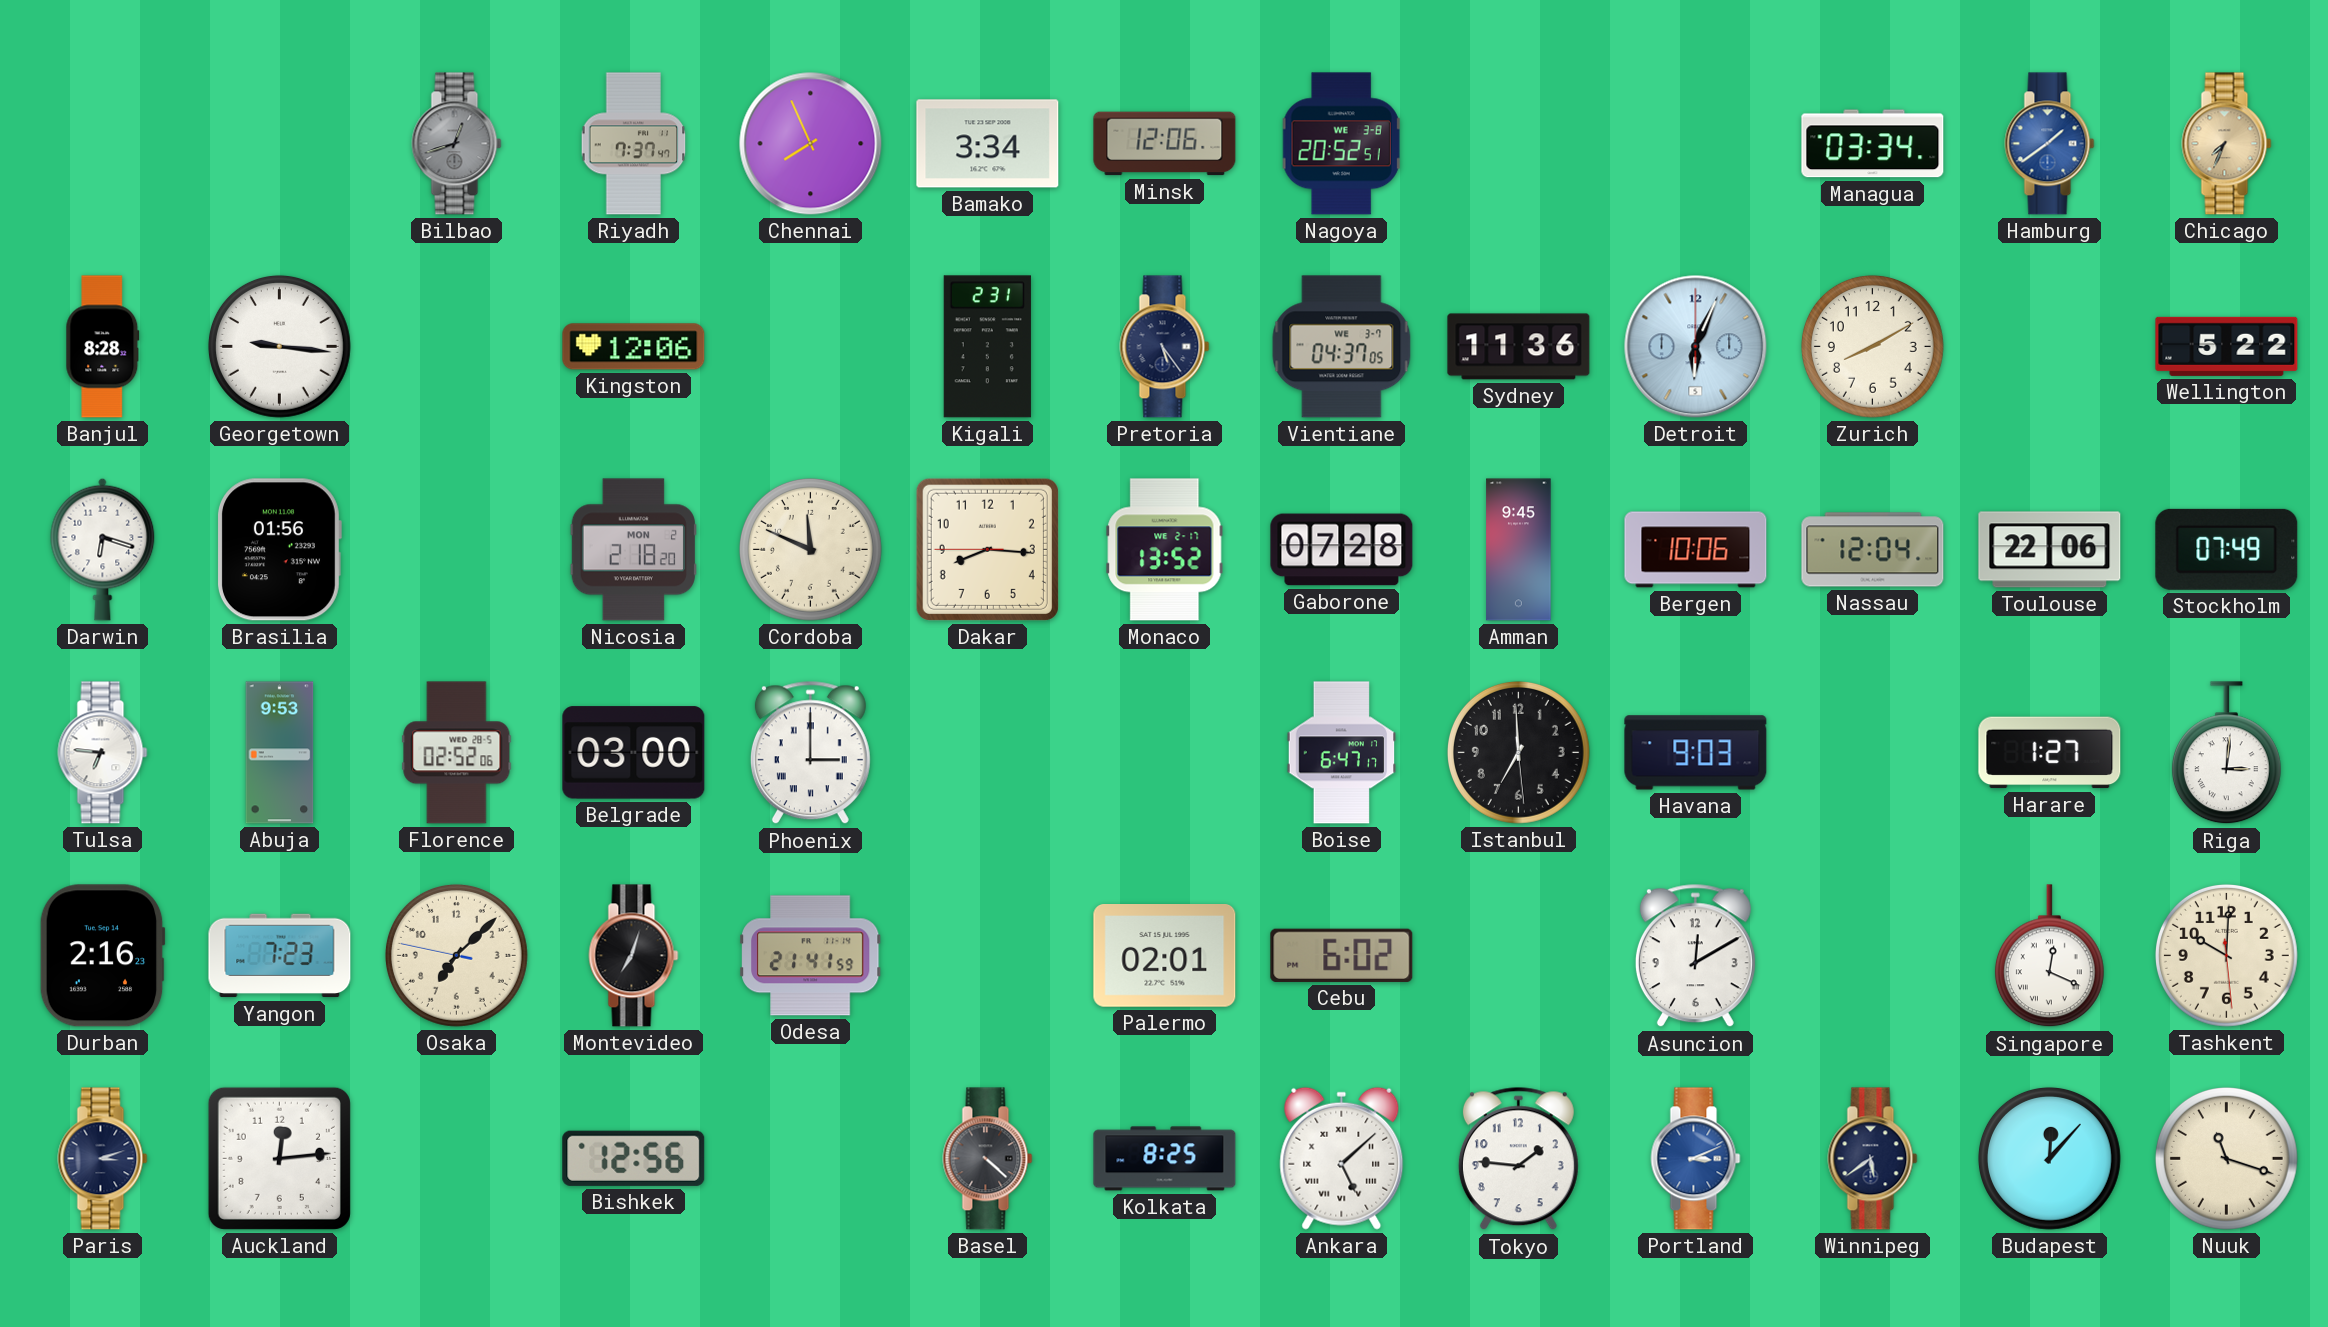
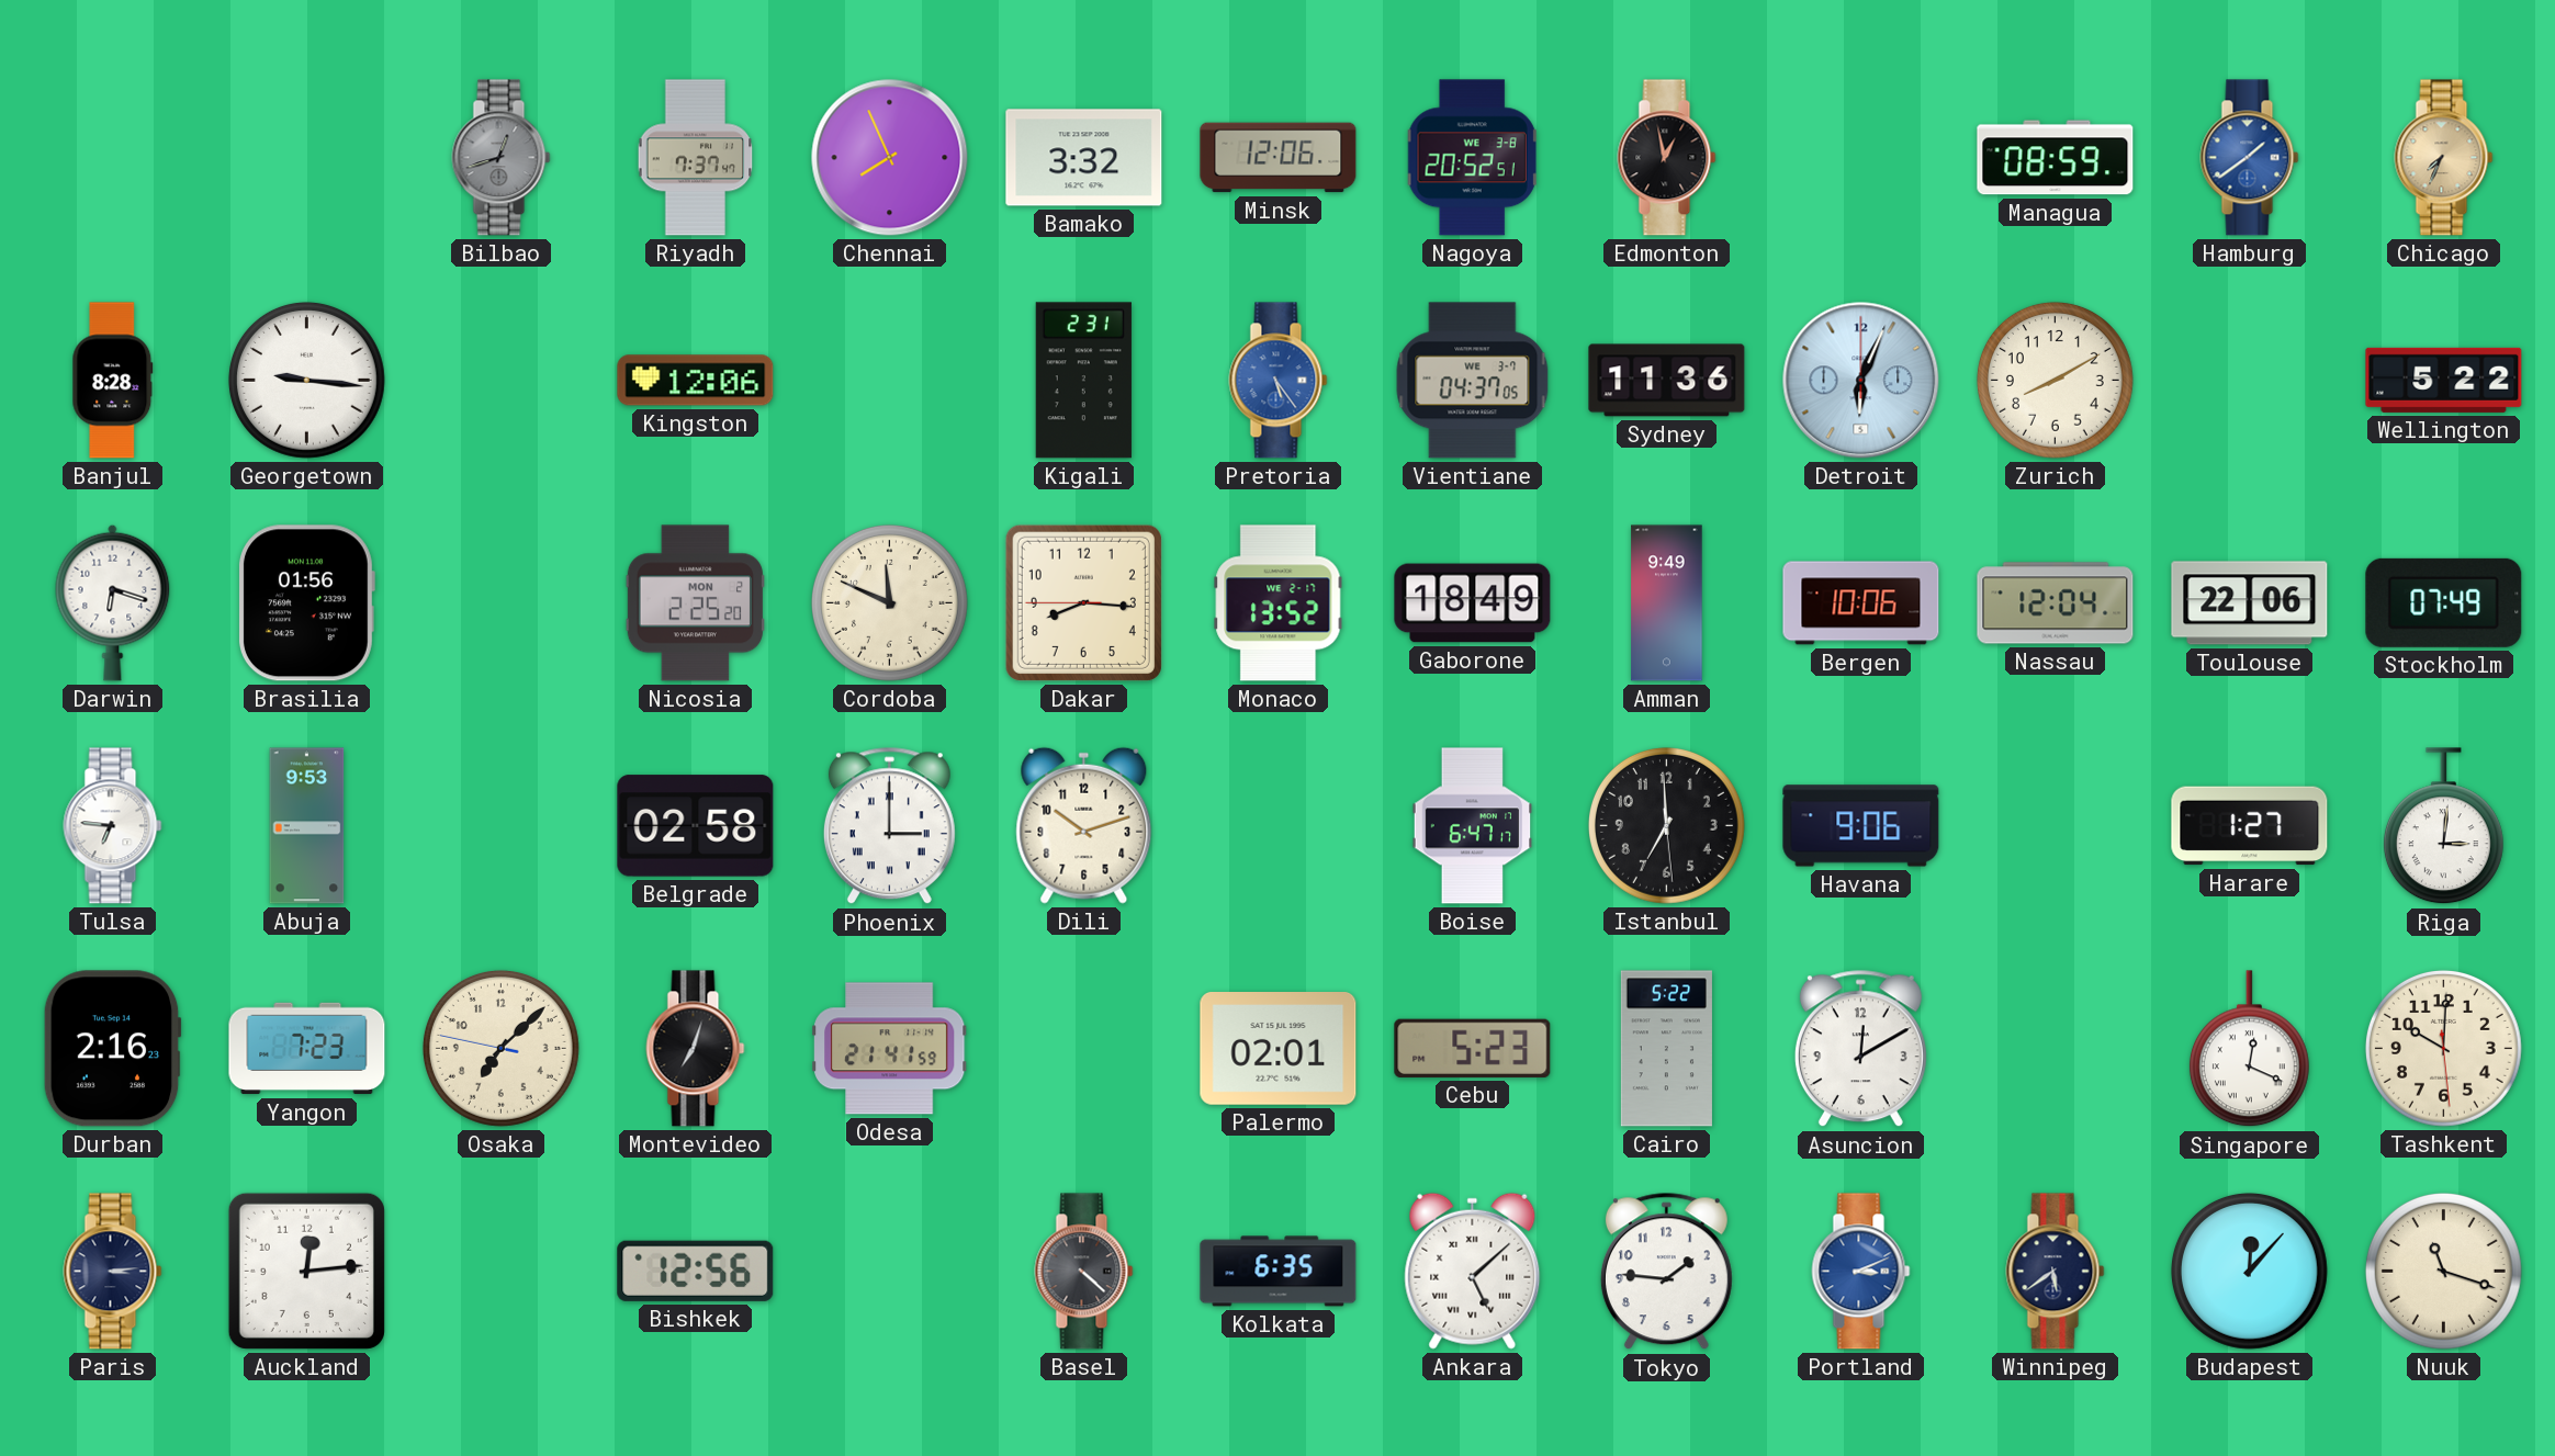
Bamako: 3:34 -> 3:32
Edmonton: none -> 12:58
Managua: 03:34 -> 08:59
Pretoria dial: navy -> blue
Nicosia: 2:18 -> 2:25
Gaborone: 07:28 -> 18:49
Amman: 9:45 -> 9:49
Florence: 02:52 -> none
Belgrade: 03:00 -> 02:58
Dili: none -> 10:12
Havana: 9:03 -> 9:06
Cebu: 6:02 -> 5:23
Cairo: none -> 5:22
Paris: 3:12 -> 3:14
Kolkata: 8:25 -> 6:35
